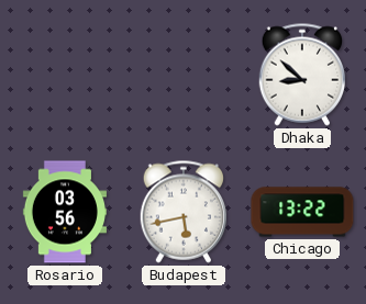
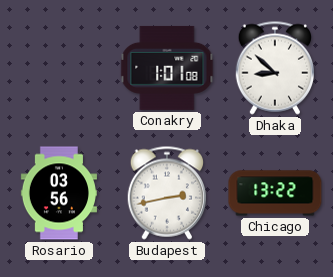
Conakry: none -> 1:01
Budapest: 5:43 -> 2:43
